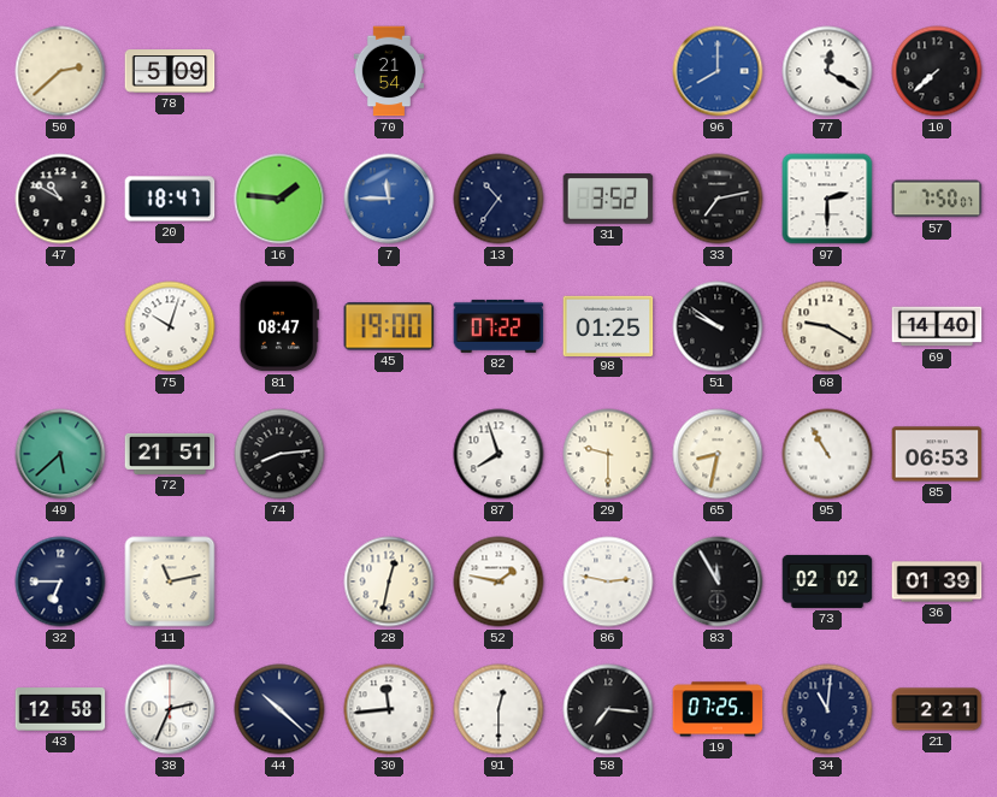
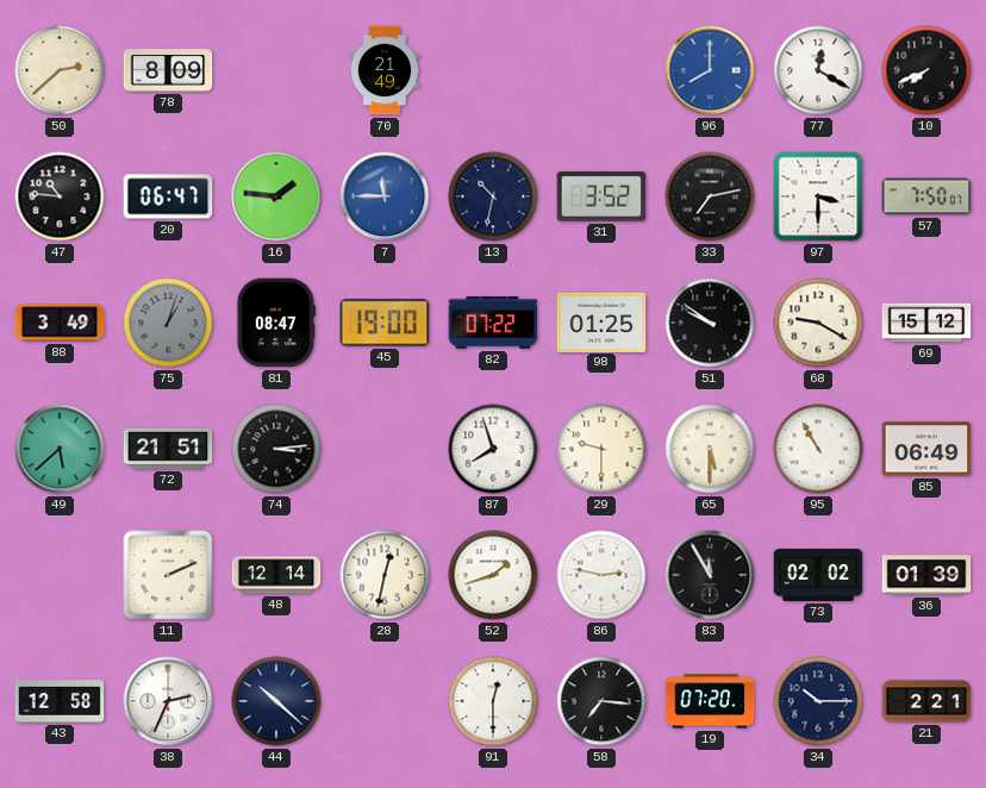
78: 5:09 -> 8:09
70: 21:54 -> 21:49
10: 7:38 -> 7:41
47: 10:50 -> 10:46
20: 18:47 -> 06:47
13: 10:36 -> 10:32
97: 2:30 -> 3:30
88: none -> 3:49
75: 10:03 -> 1:03
75 dial: white -> grey
69: 14:40 -> 15:12
74: 8:14 -> 3:14
65: 8:32 -> 5:30
85: 06:53 -> 06:49
32: 6:45 -> none
11: 11:13 -> 2:11
48: none -> 12:14
52: 1:47 -> 1:42
30: 11:44 -> none
19: 07:25 -> 07:20
34: 11:01 -> 10:15
